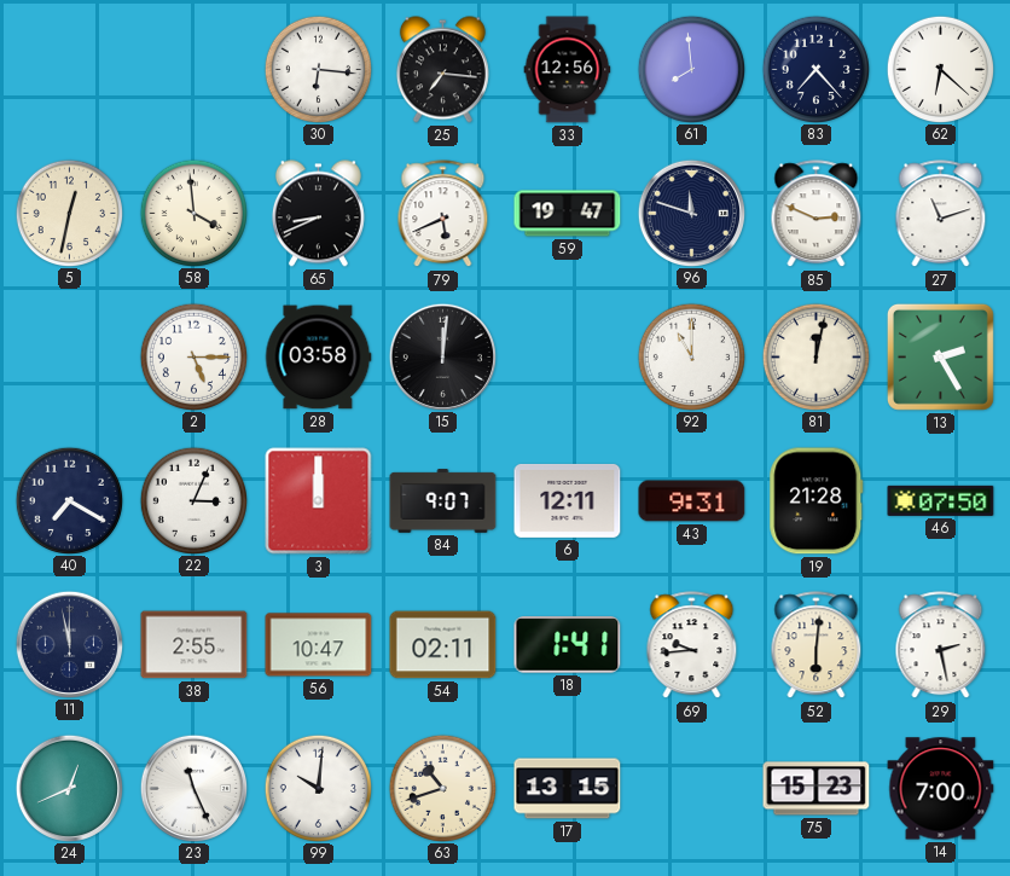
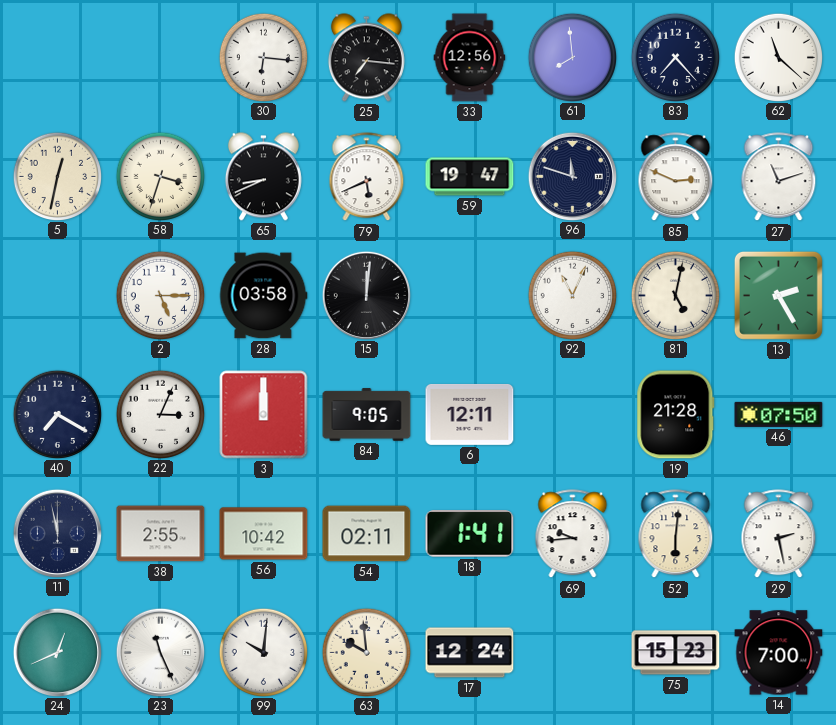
62: 6:22 -> 11:22
58: 3:59 -> 3:33
92: 11:00 -> 11:04
81: 12:02 -> 5:02
84: 9:07 -> 9:05
43: 9:31 -> none
56: 10:47 -> 10:42
63: 10:42 -> 9:59
17: 13:15 -> 12:24
